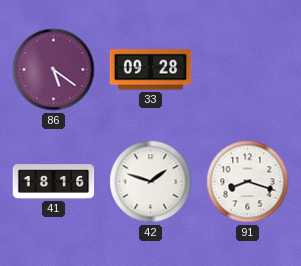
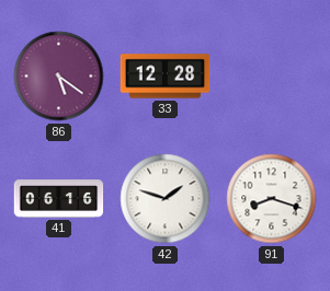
33: 09:28 -> 12:28
41: 18:16 -> 06:16
